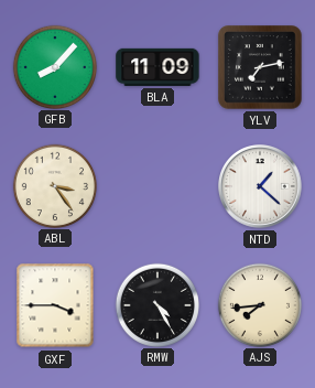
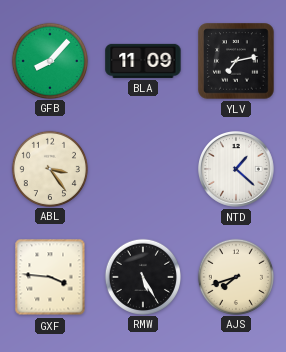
GXF: 3:45 -> 3:46
RMW: 4:25 -> 5:25
AJS: 7:44 -> 7:42
